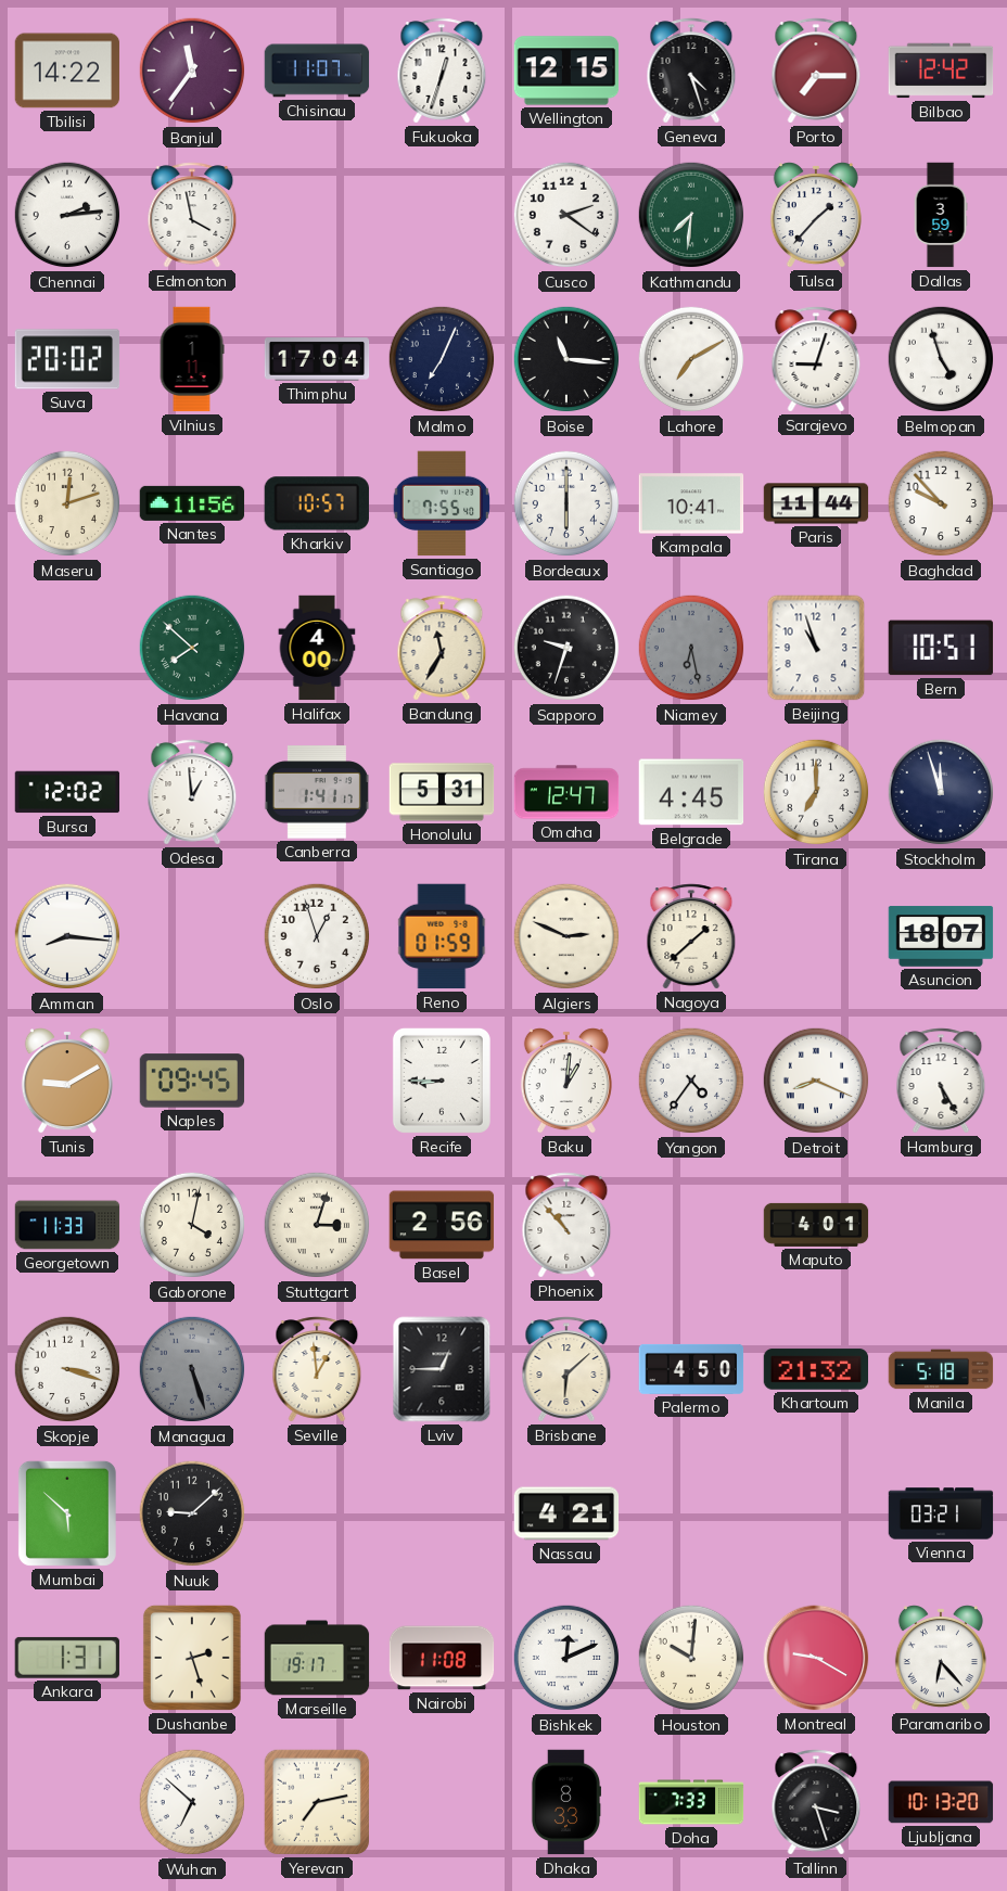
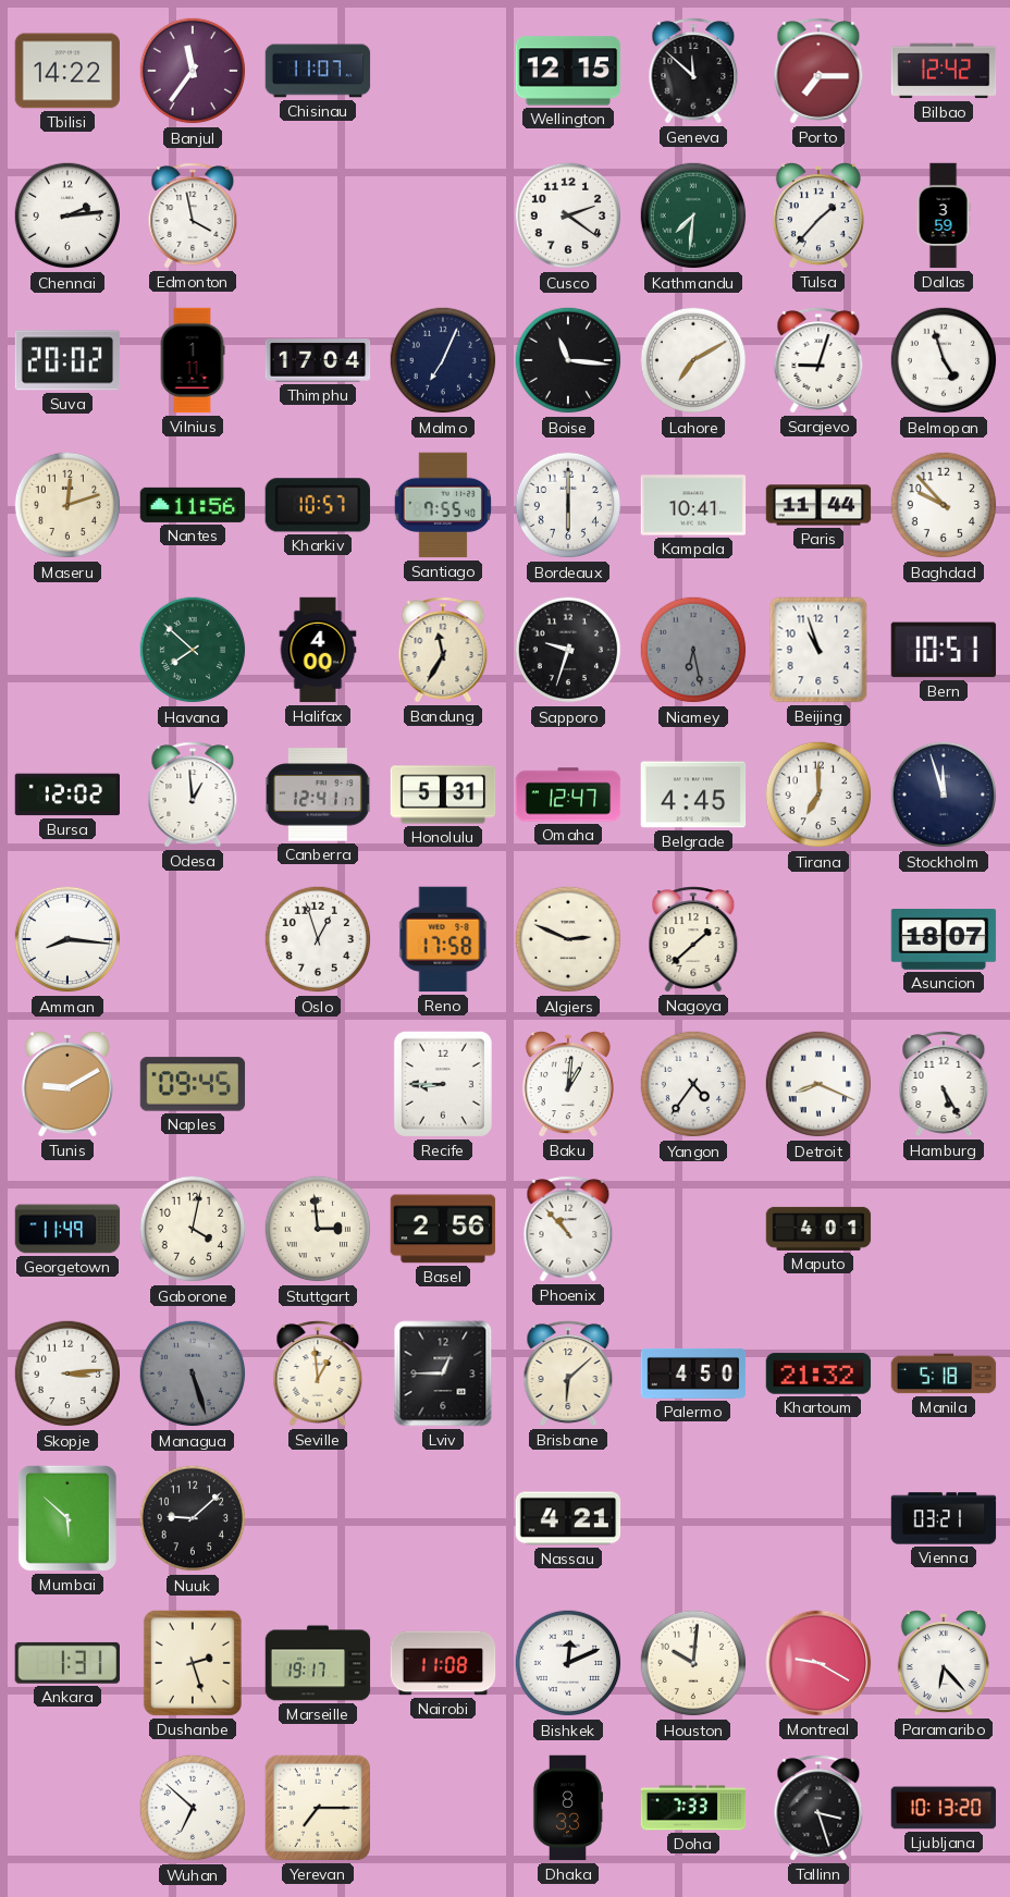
Fukuoka: 12:33 -> none
Geneva: 4:27 -> 11:52
Canberra: 1:41 -> 12:41
Reno: 01:59 -> 17:58
Georgetown: 11:33 -> 11:49
Stuttgart: 3:03 -> 2:59
Skopje: 3:18 -> 3:14
Yerevan: 7:13 -> 7:15
